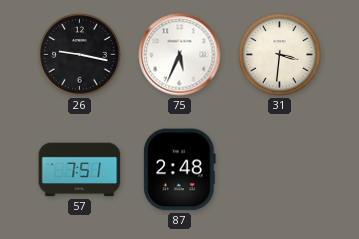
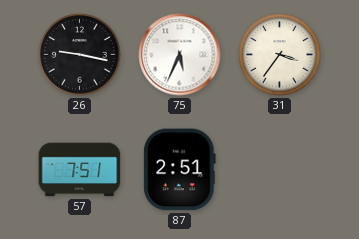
31: 3:31 -> 3:36
87: 2:48 -> 2:51
